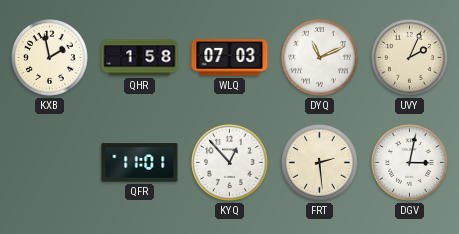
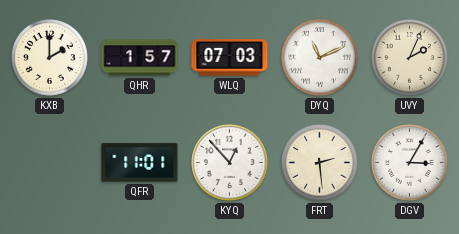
KXB: 1:58 -> 2:00
QHR: 1:58 -> 1:57
DGV: 3:02 -> 3:05
